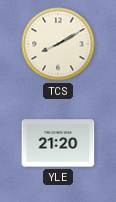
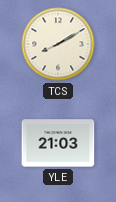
YLE: 21:20 -> 21:03
